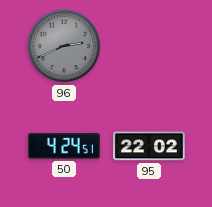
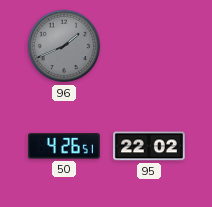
96: 2:41 -> 1:41
50: 4:24 -> 4:26
